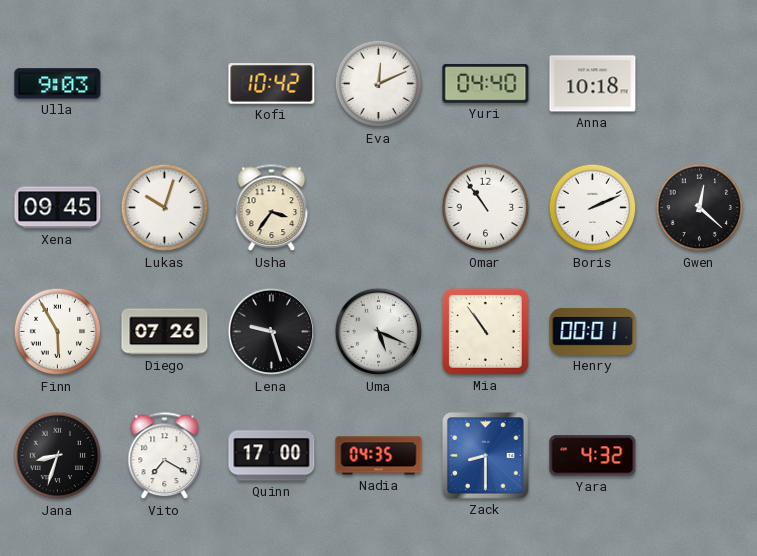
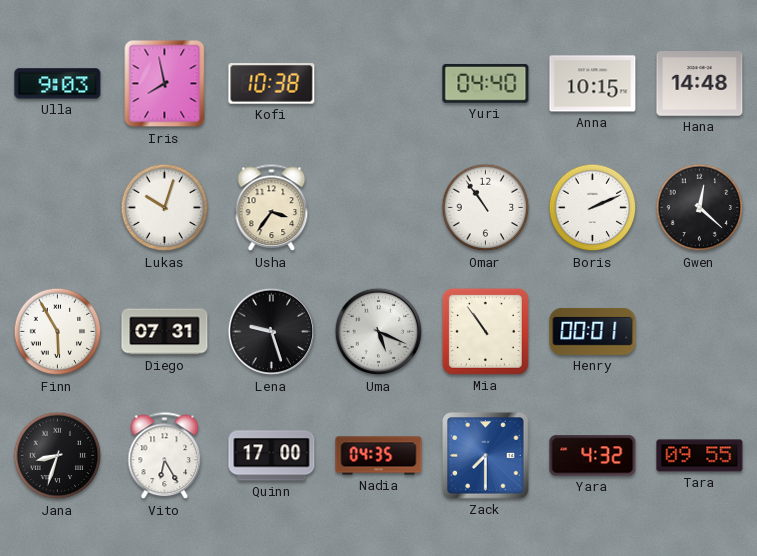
Iris: none -> 7:58
Kofi: 10:42 -> 10:38
Eva: 12:11 -> none
Anna: 10:18 -> 10:15
Hana: none -> 14:48
Xena: 09:45 -> none
Diego: 07:26 -> 07:31
Vito: 7:20 -> 6:25
Zack: 8:30 -> 7:30
Tara: none -> 09:55
